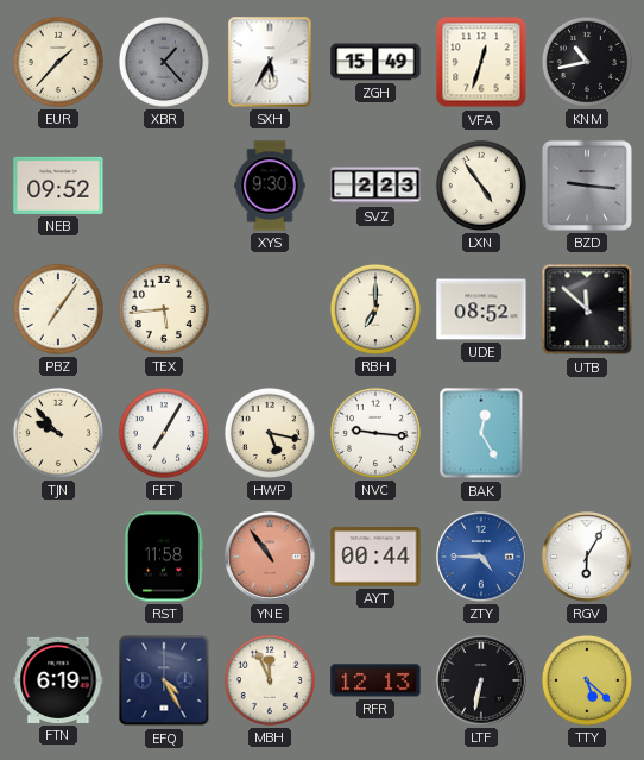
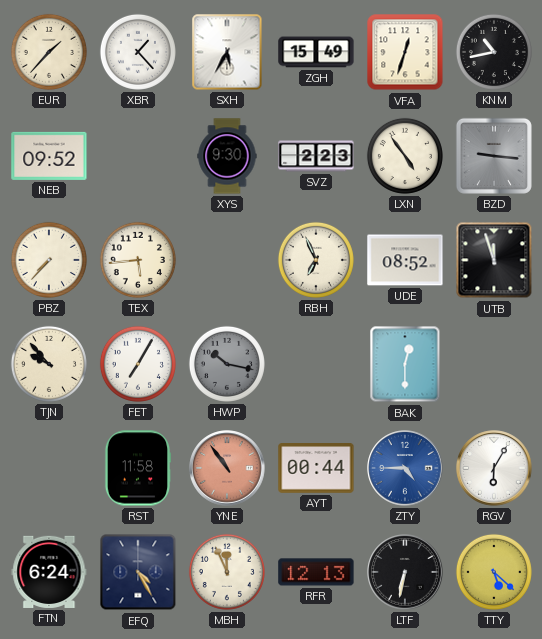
XBR dial: grey -> white
PBZ: 7:06 -> 7:37
RBH: 7:00 -> 6:56
UTB: 11:52 -> 11:57
HWP: 5:17 -> 10:17
HWP dial: cream -> grey
NVC: 9:16 -> none
BAK: 12:25 -> 12:30
FTN: 6:19 -> 6:24
